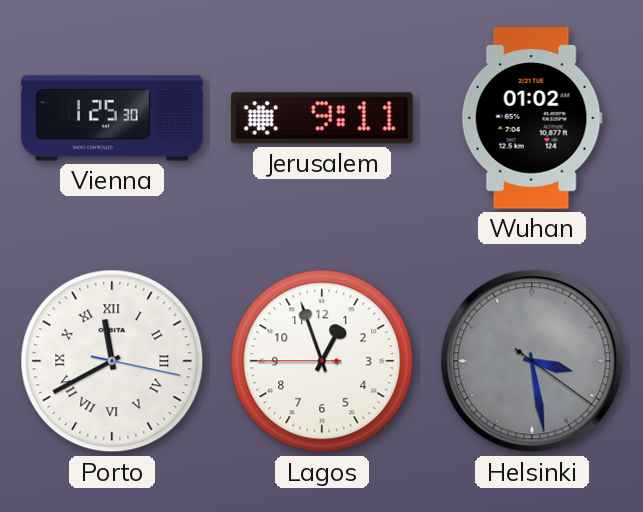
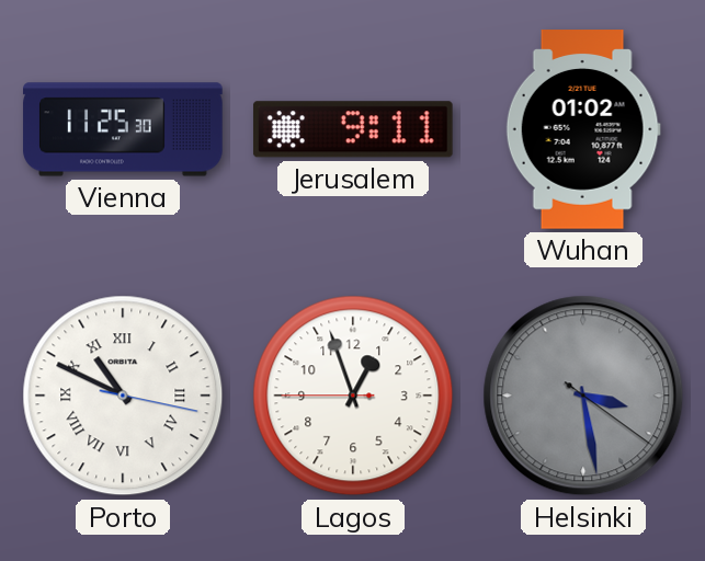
Vienna: 1:25 -> 11:25
Porto: 11:40 -> 10:49
